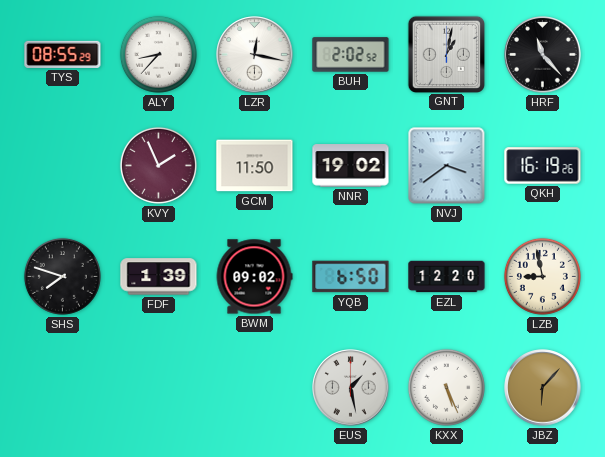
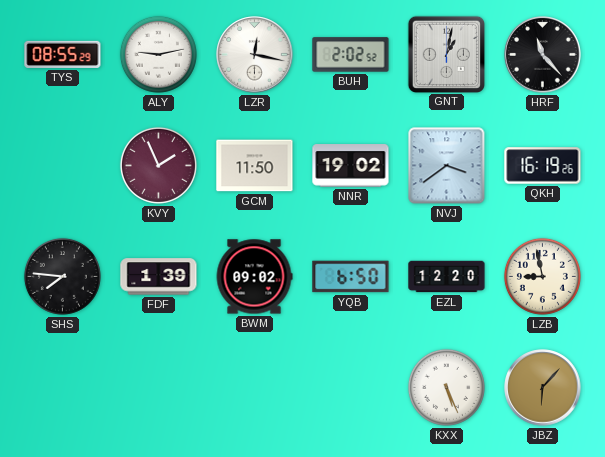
ALY: 8:37 -> 9:13
SHS: 7:48 -> 7:46
EUS: 1:28 -> none
